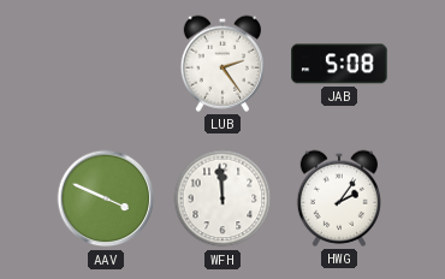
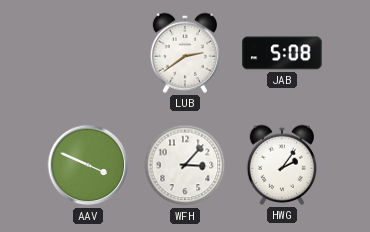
LUB: 2:24 -> 2:39
WFH: 11:59 -> 3:07
